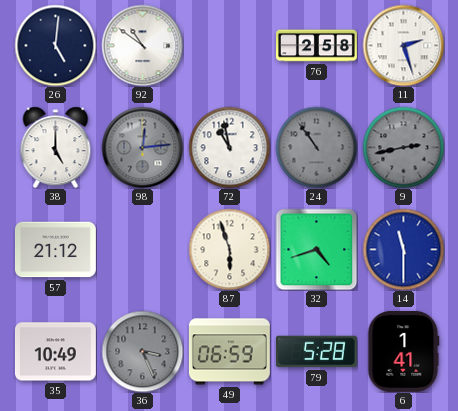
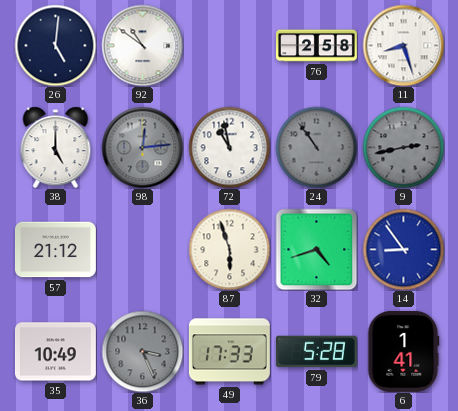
11: 2:27 -> 8:27
14: 11:30 -> 8:54
49: 06:59 -> 17:33
